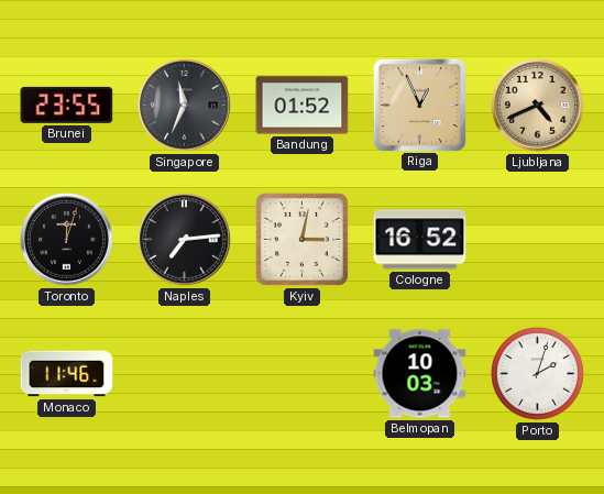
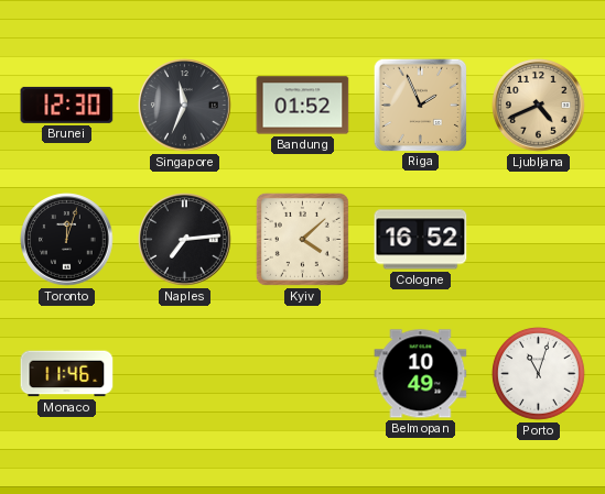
Brunei: 23:55 -> 12:30
Riga: 12:56 -> 1:56
Kyiv: 3:02 -> 4:08
Belmopan: 10:03 -> 10:49
Porto: 2:03 -> 11:03
